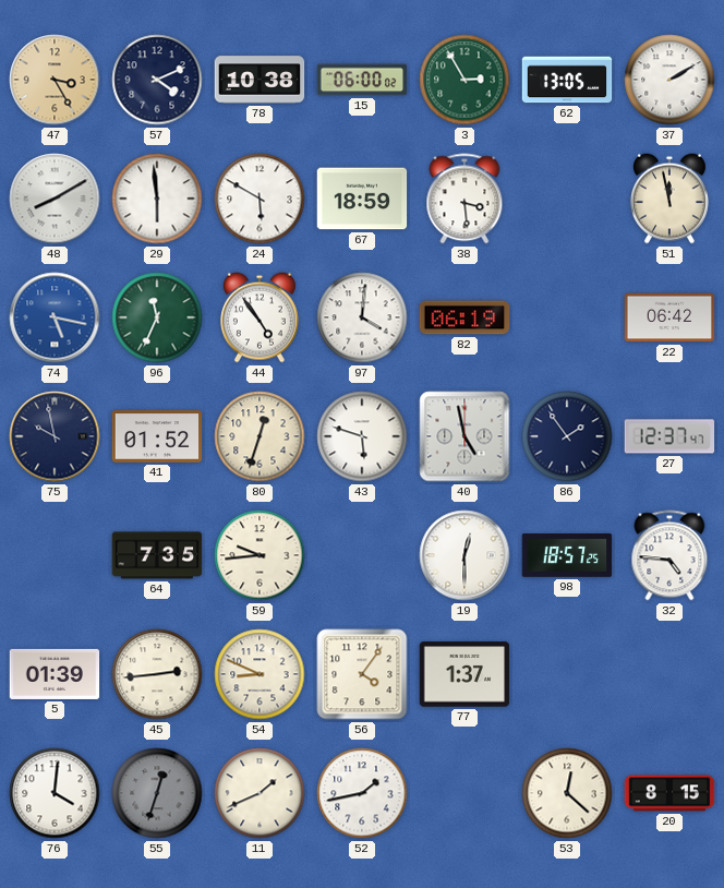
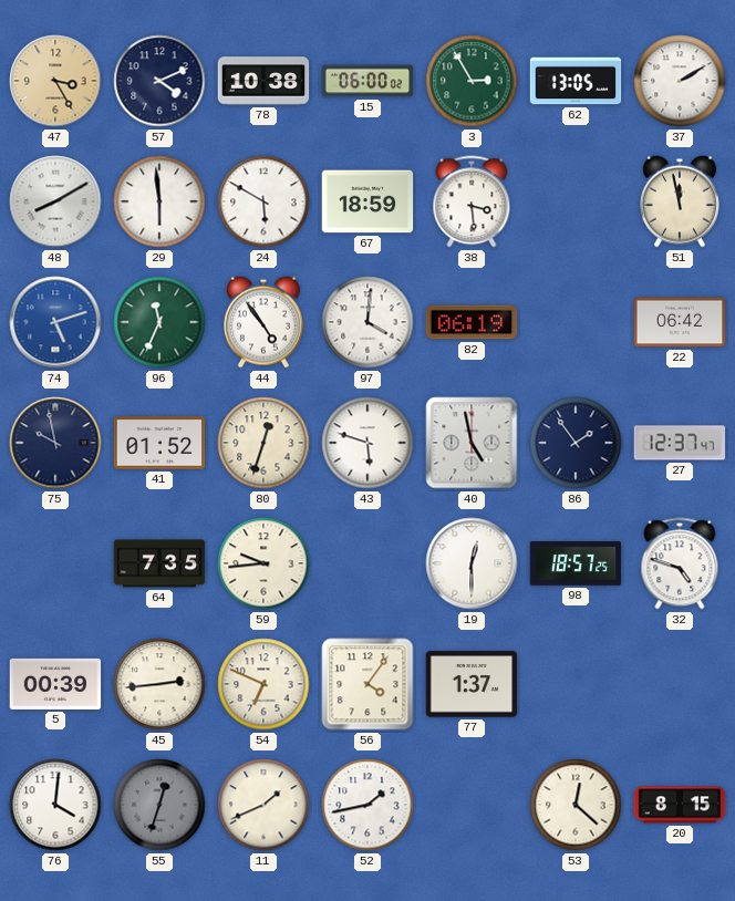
74: 5:17 -> 5:12
32: 4:46 -> 4:48
5: 01:39 -> 00:39
54: 8:49 -> 6:49
